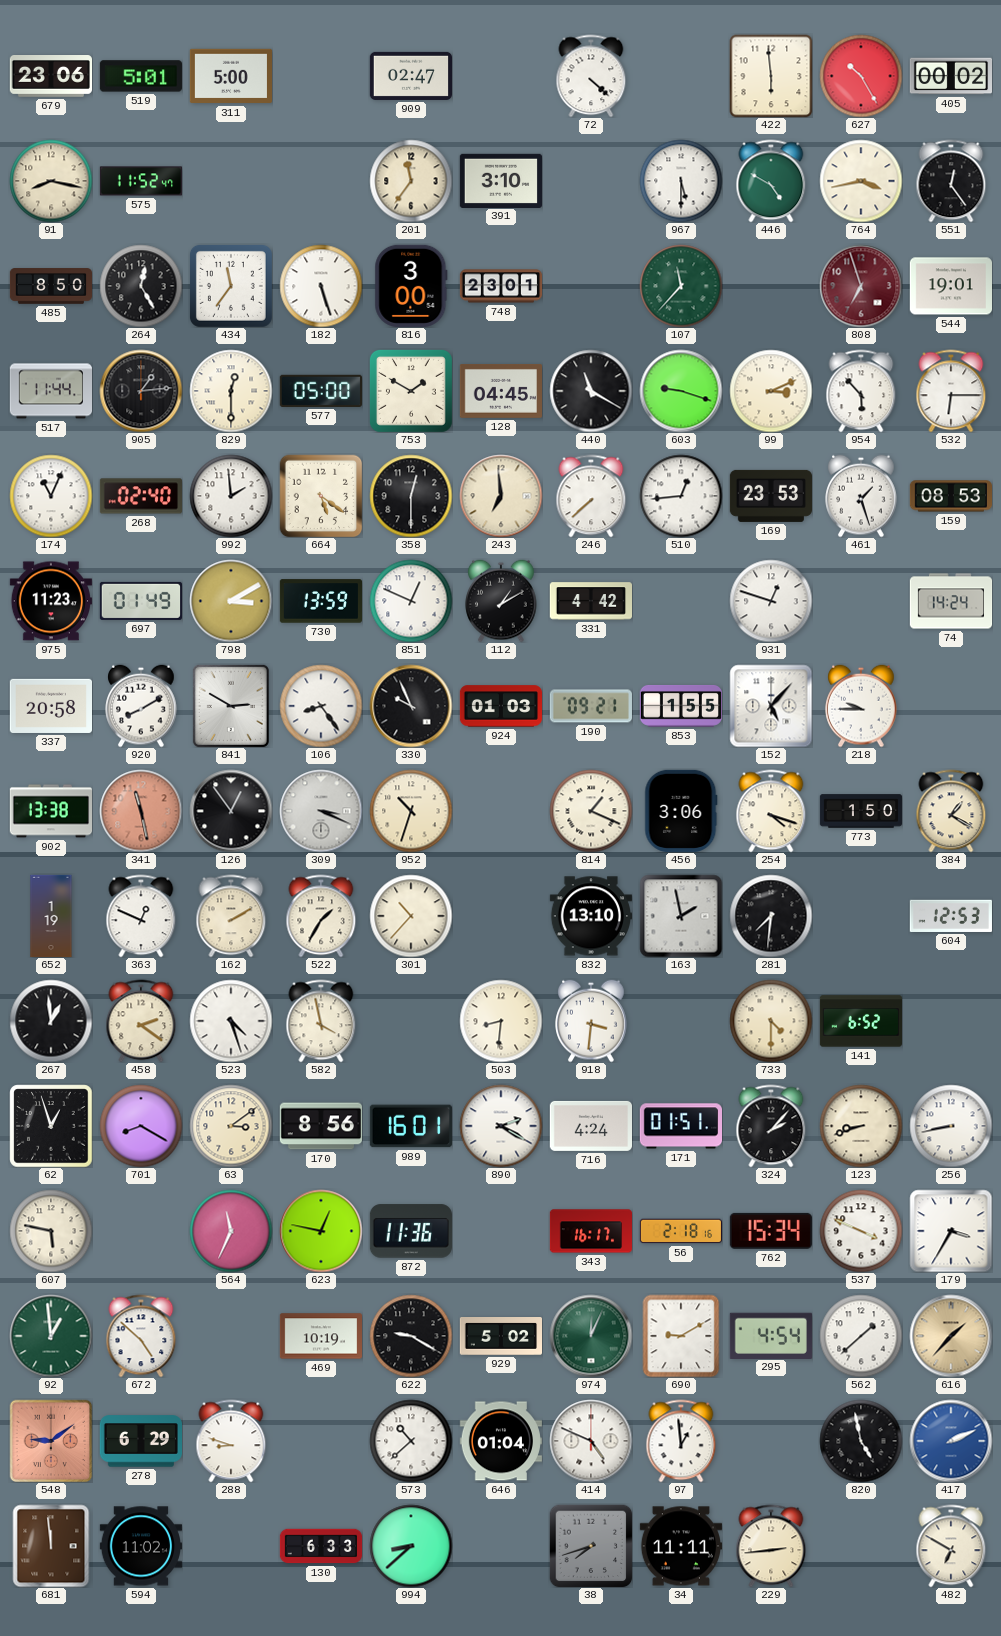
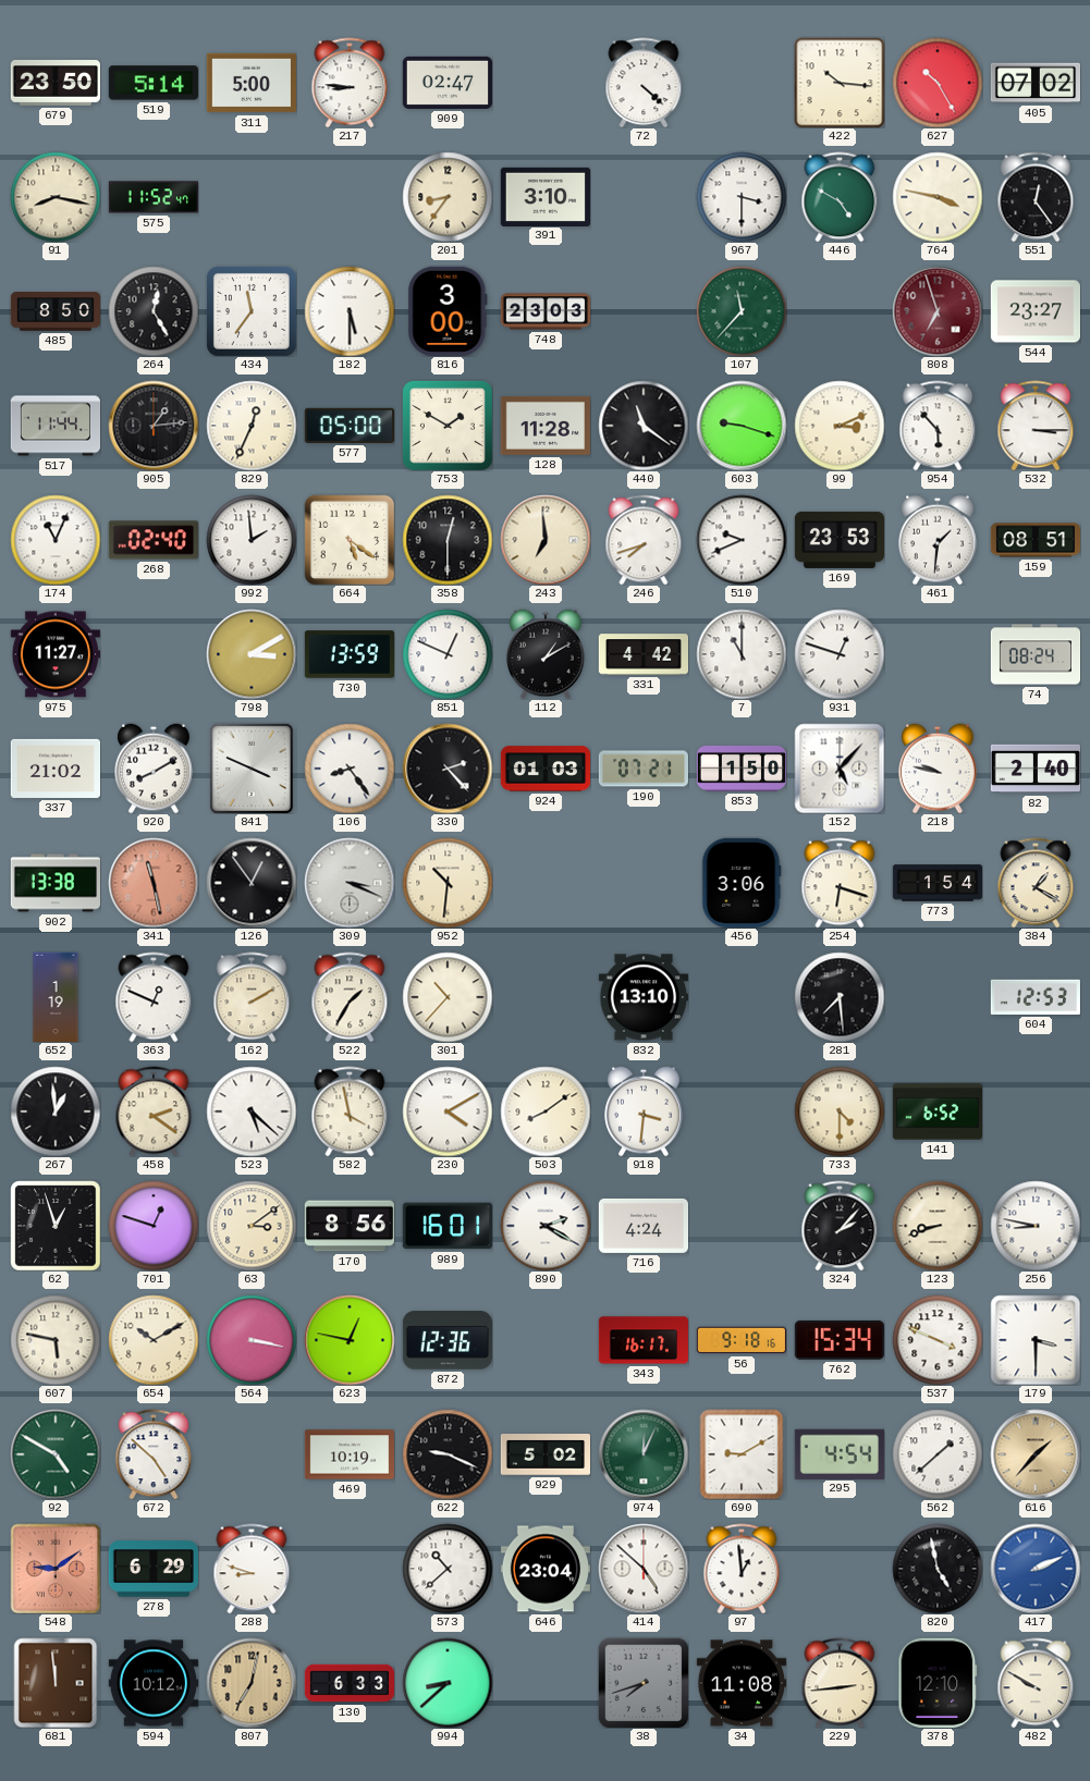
679: 23:06 -> 23:50
519: 5:01 -> 5:14
217: none -> 8:46
422: 5:59 -> 10:16
405: 00:02 -> 07:02
201: 11:36 -> 8:36
967: 5:30 -> 3:30
764: 3:43 -> 3:47
182: 5:27 -> 5:30
748: 23:01 -> 23:03
544: 19:01 -> 23:27
829: 12:30 -> 12:34
128: 04:45 -> 11:28
440: 11:20 -> 11:21
532: 6:15 -> 3:15
246: 7:38 -> 7:42
510: 12:44 -> 9:41
461: 1:27 -> 1:31
159: 08:53 -> 08:51
975: 11:23 -> 11:27
697: 01:49 -> none
7: none -> 11:00
74: 14:24 -> 08:24
337: 20:58 -> 21:02
841: 2:50 -> 3:49
330: 9:56 -> 2:23
190: 09:21 -> 07:21
853: 1:55 -> 1:50
218: 9:45 -> 9:47
82: none -> 2:40
952: 10:33 -> 10:31
814: 1:19 -> none
254: 4:18 -> 6:18
773: 1:50 -> 1:54
163: 1:58 -> none
281: 7:31 -> 7:29
523: 4:27 -> 5:22
230: none -> 4:10
503: 8:31 -> 8:09
701: 8:20 -> 12:48
171: 01:51 -> none
256: 8:43 -> 8:47
654: none -> 10:10
564: 11:34 -> 3:17
872: 11:36 -> 12:36
56: 2:18 -> 9:18
179: 3:35 -> 3:30
92: 12:59 -> 4:50
622: 9:20 -> 9:19
646: 01:04 -> 23:04
414: 4:49 -> 4:52
594: 11:02 -> 10:12
807: none -> 7:02
34: 11:11 -> 11:08
378: none -> 12:10
482: 6:50 -> 9:50
